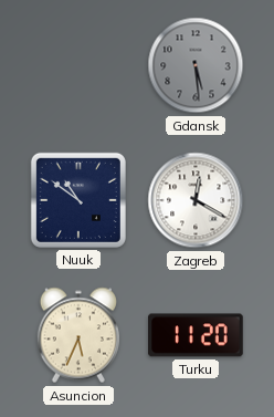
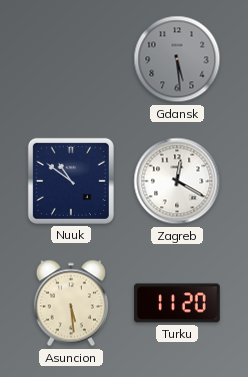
Asuncion: 5:34 -> 5:29
